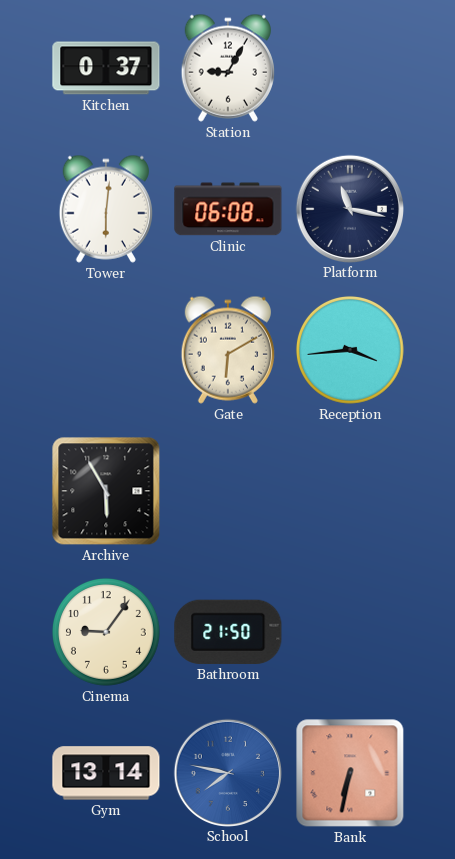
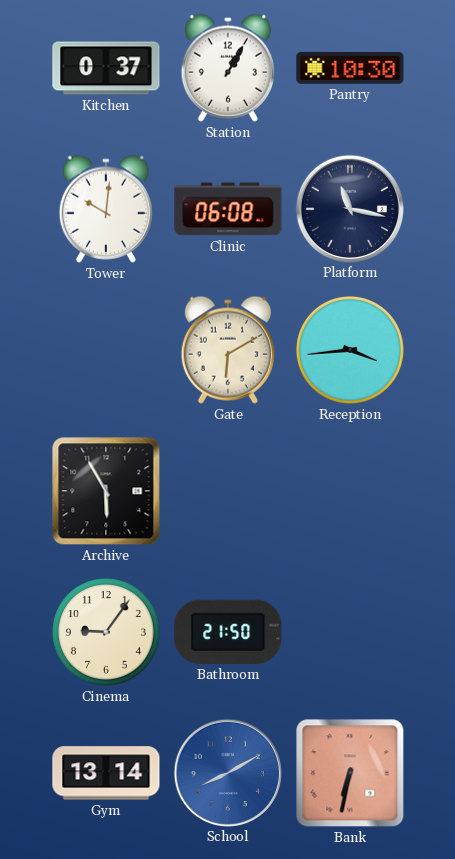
Station: 9:05 -> 1:05
Pantry: none -> 10:30
Tower: 6:01 -> 10:01
School: 7:47 -> 8:10
